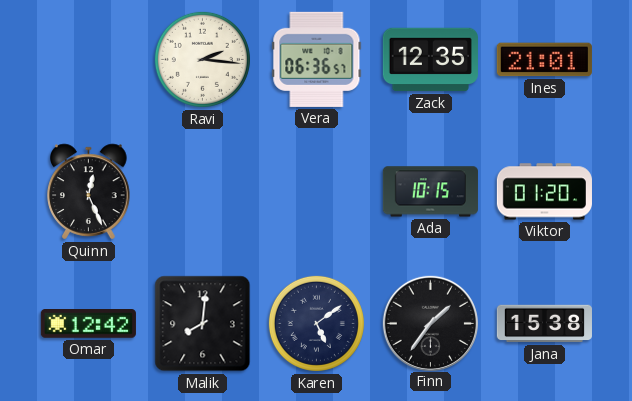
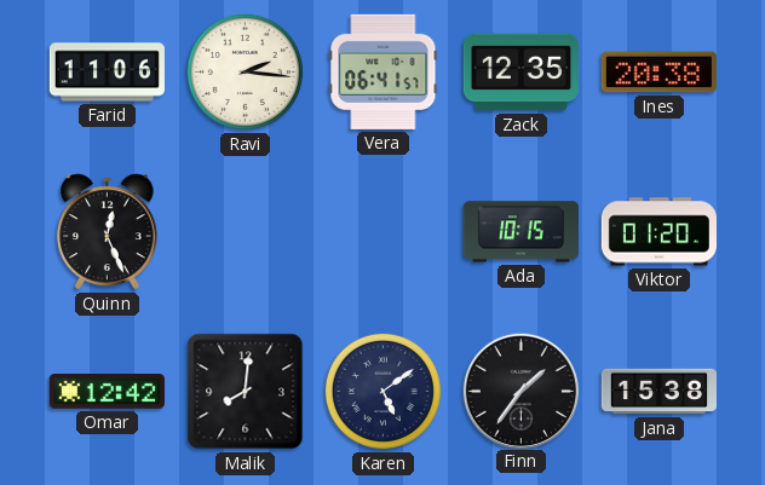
Farid: none -> 11:06
Vera: 06:36 -> 06:41
Ines: 21:01 -> 20:38
